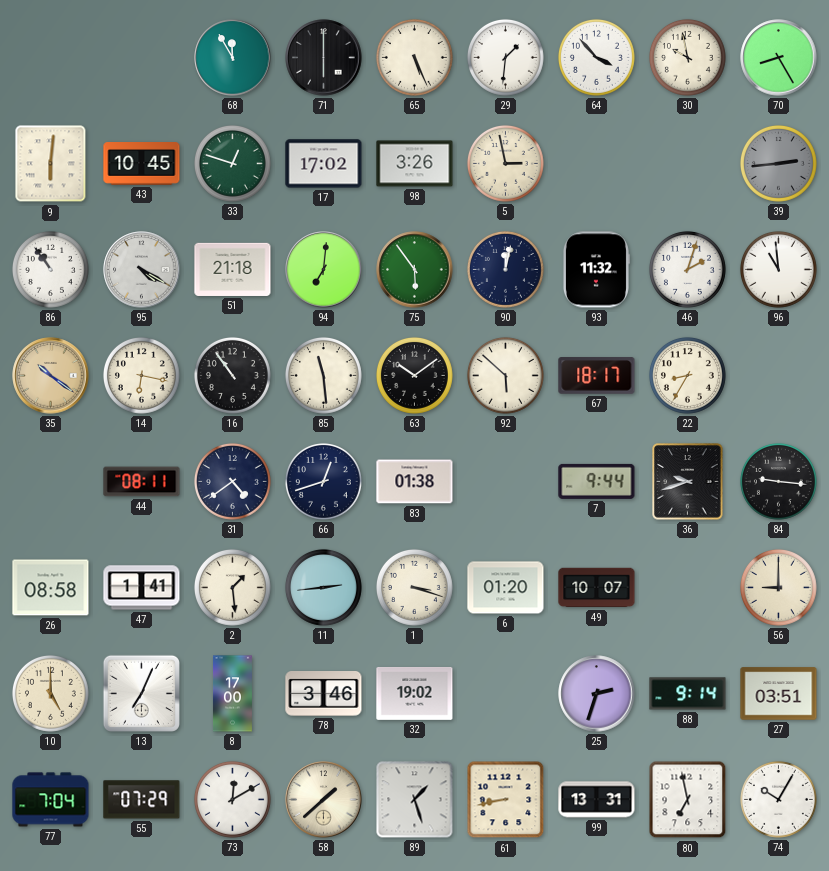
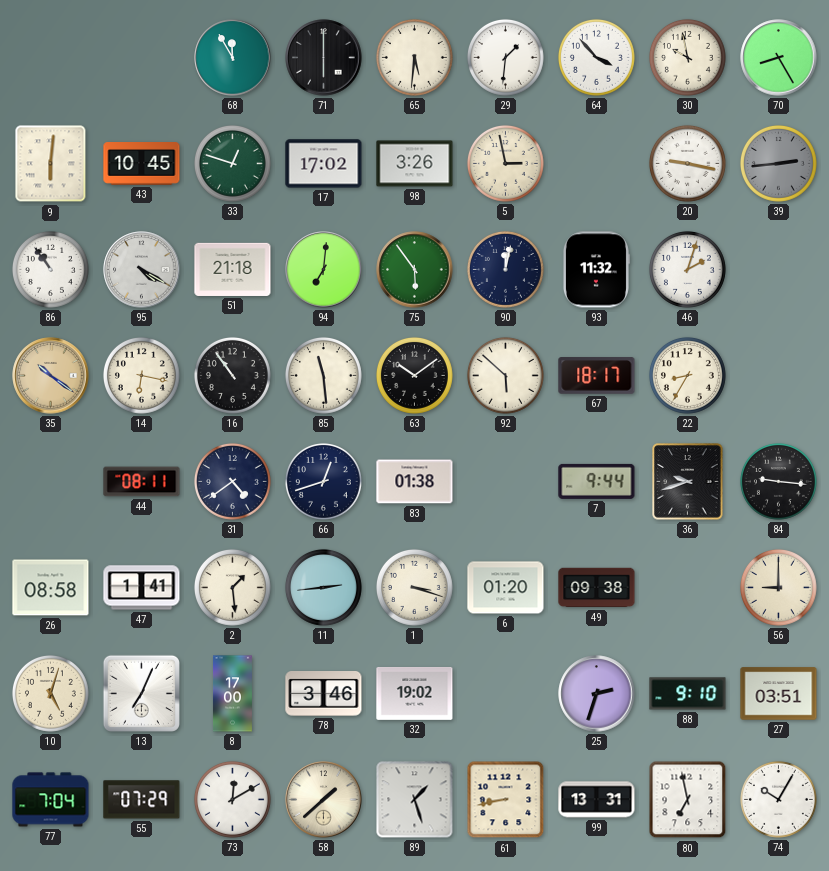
65: 5:26 -> 5:31
20: none -> 9:17
96: 10:59 -> none
49: 10:07 -> 09:38
10: 5:00 -> 5:03
88: 9:14 -> 9:10
